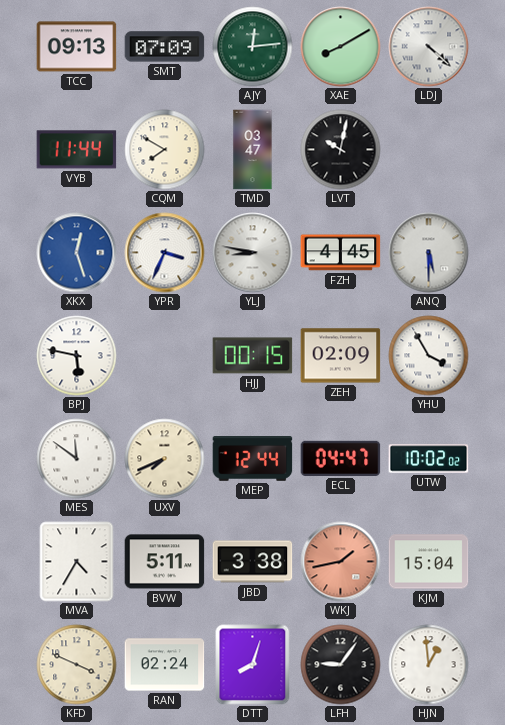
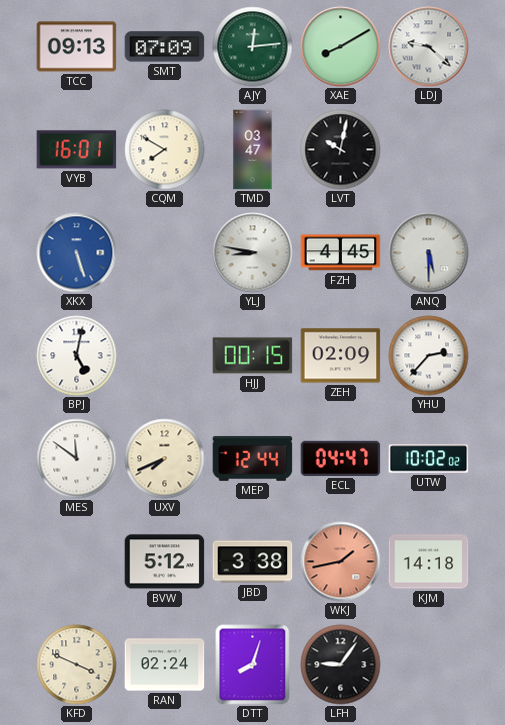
LDJ: 4:22 -> 9:22
VYB: 11:44 -> 16:01
XKX: 12:27 -> 5:27
YPR: 3:34 -> none
BPJ: 5:47 -> 5:02
YHU: 3:55 -> 2:37
MVA: 4:35 -> none
BVW: 5:11 -> 5:12
KJM: 15:04 -> 14:18
HJN: 12:59 -> none
